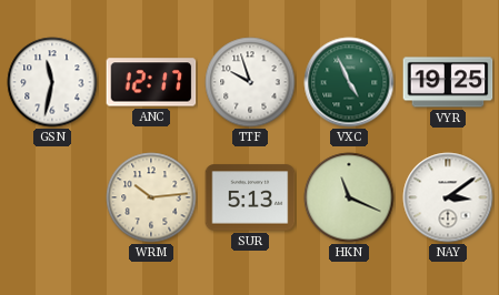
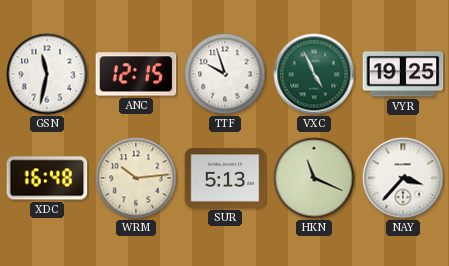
ANC: 12:17 -> 12:15
XDC: none -> 16:48
NAY: 3:09 -> 3:37
